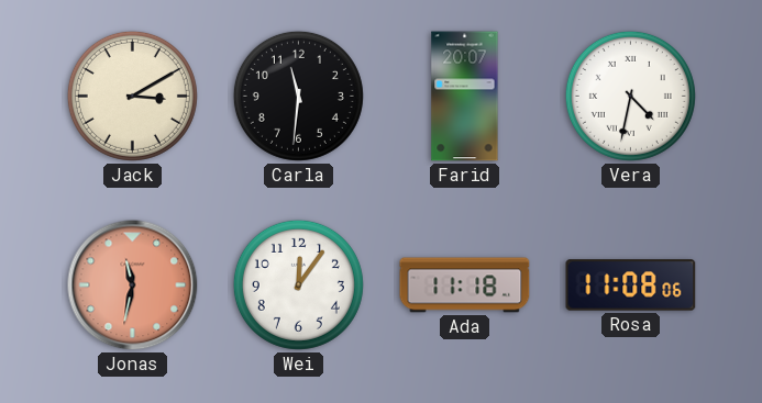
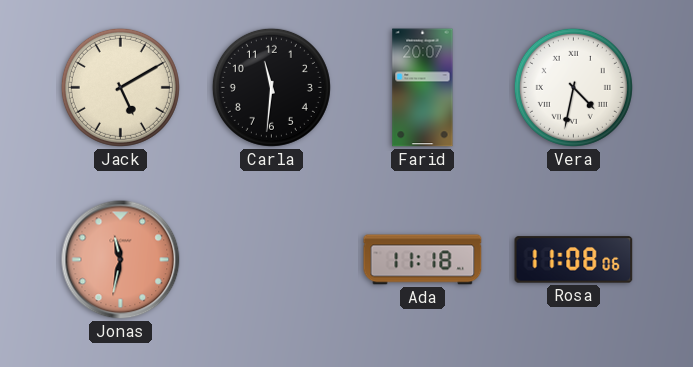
Jack: 3:10 -> 5:10
Wei: 12:06 -> none
